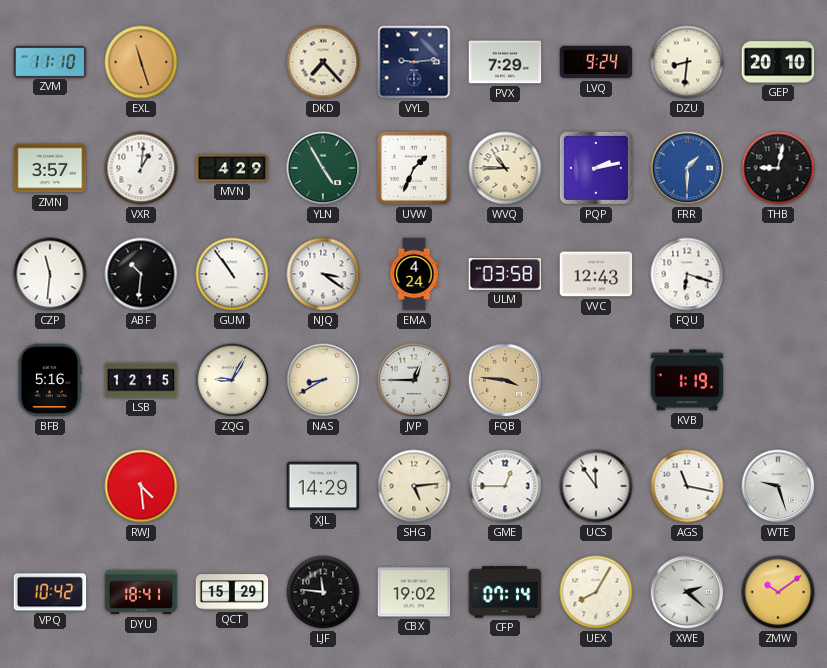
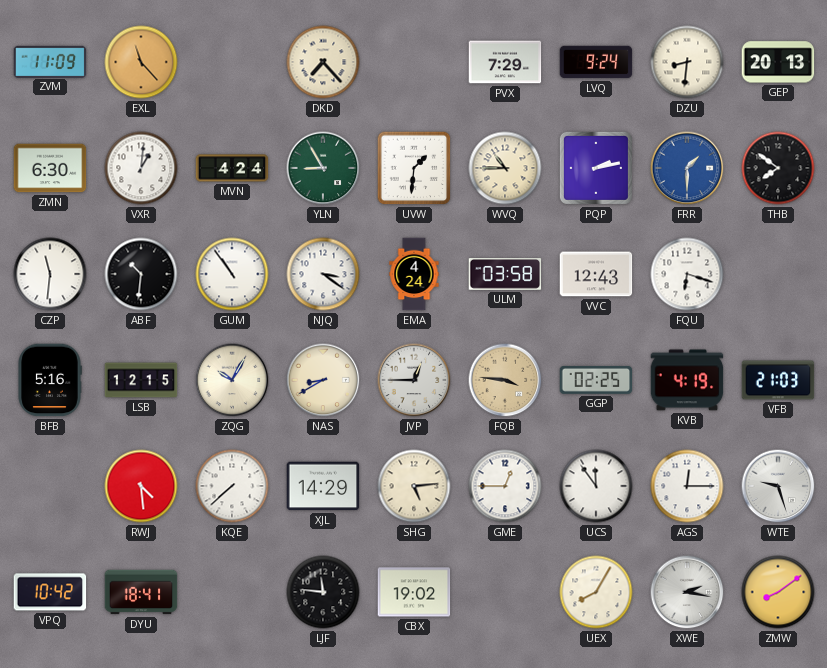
ZVM: 11:10 -> 11:09
EXL: 11:27 -> 11:23
VYL: 9:14 -> none
GEP: 20:10 -> 20:13
ZMN: 3:57 -> 6:30
MVN: 4:29 -> 4:24
YLN: 4:55 -> 8:55
UVW: 1:34 -> 1:31
THB: 9:02 -> 7:51
ZQG: 9:05 -> 10:05
GGP: none -> 02:25
KVB: 1:19 -> 4:19
VFB: none -> 21:03
KQE: none -> 7:38
AGS: 11:17 -> 12:15
QCT: 15:29 -> none
CFP: 07:14 -> none
XWE: 2:22 -> 2:17
ZMW: 10:09 -> 8:09
